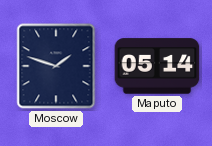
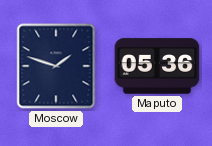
Maputo: 05:14 -> 05:36
